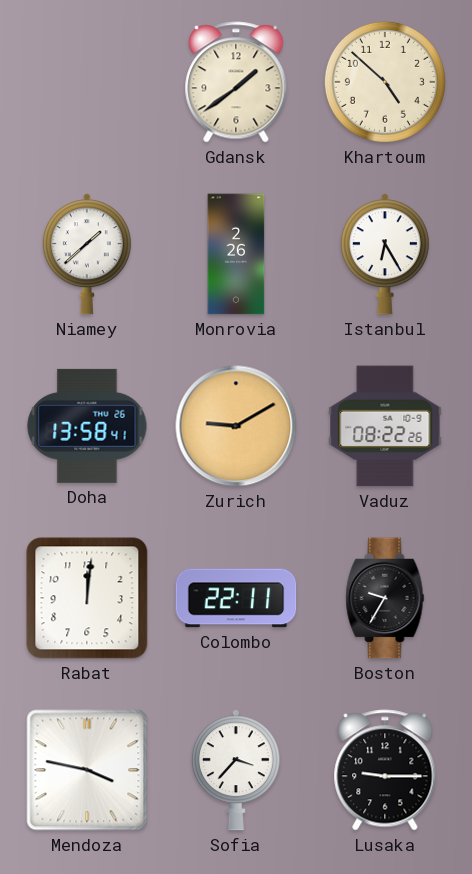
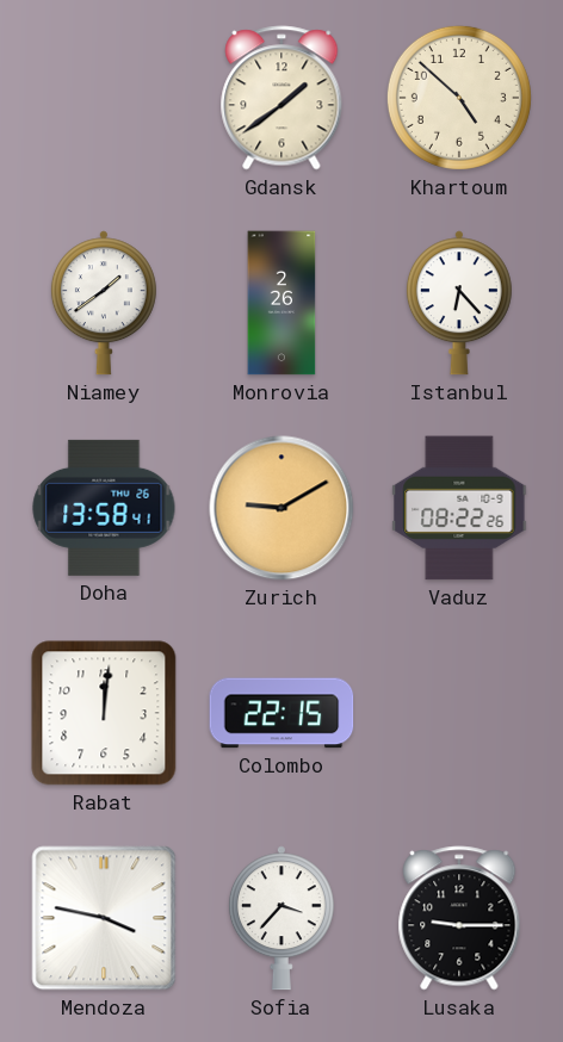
Niamey: 1:38 -> 1:39
Istanbul: 6:25 -> 6:23
Colombo: 22:11 -> 22:15
Boston: 9:35 -> none
